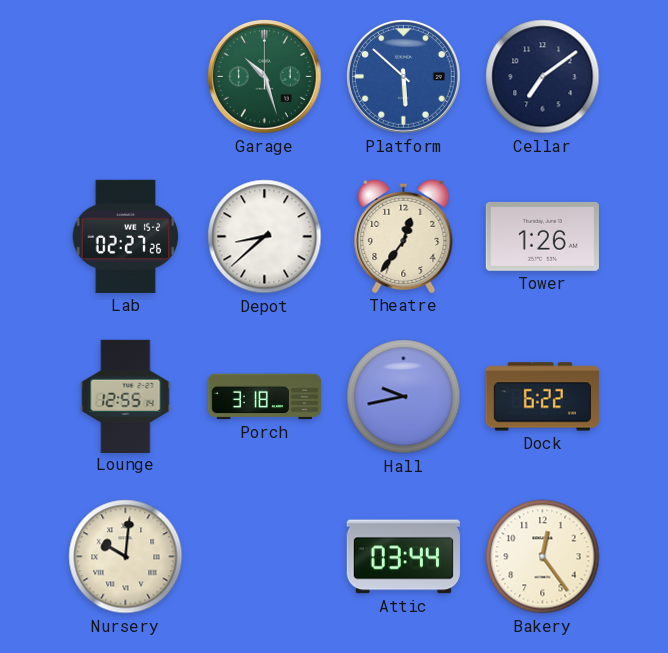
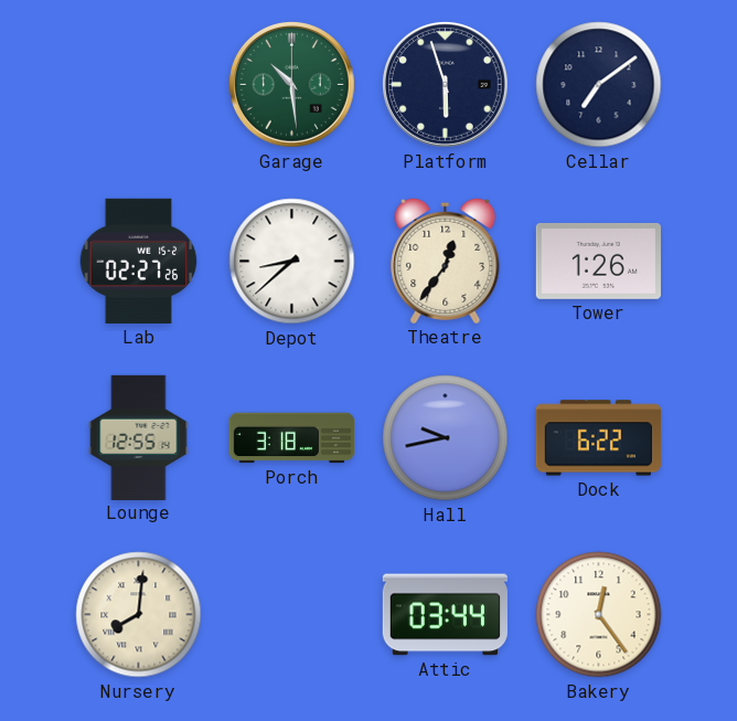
Garage: 10:27 -> 10:29
Platform: 5:52 -> 5:57
Platform dial: blue -> navy
Nursery: 10:01 -> 8:01
